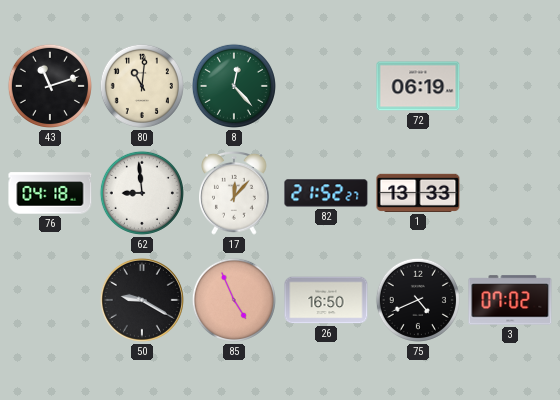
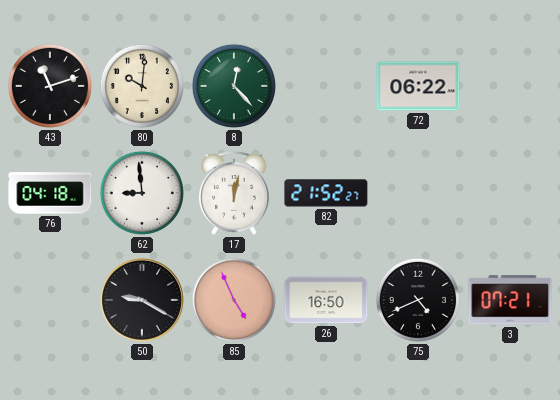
80: 11:01 -> 10:01
72: 06:19 -> 06:22
17: 12:07 -> 12:02
1: 13:33 -> none
3: 07:02 -> 07:21
